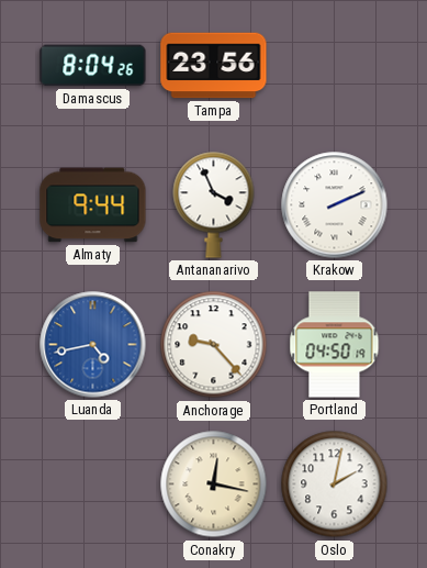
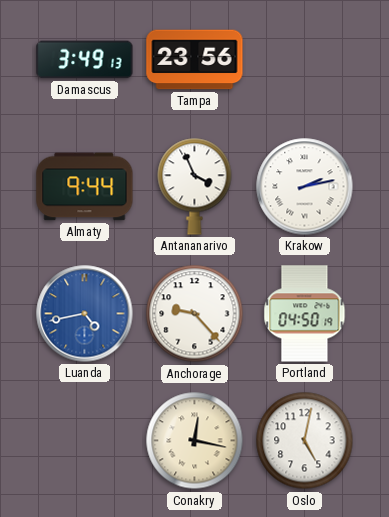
Damascus: 8:04 -> 3:49
Krakow: 2:11 -> 2:13
Oslo: 2:02 -> 5:02
